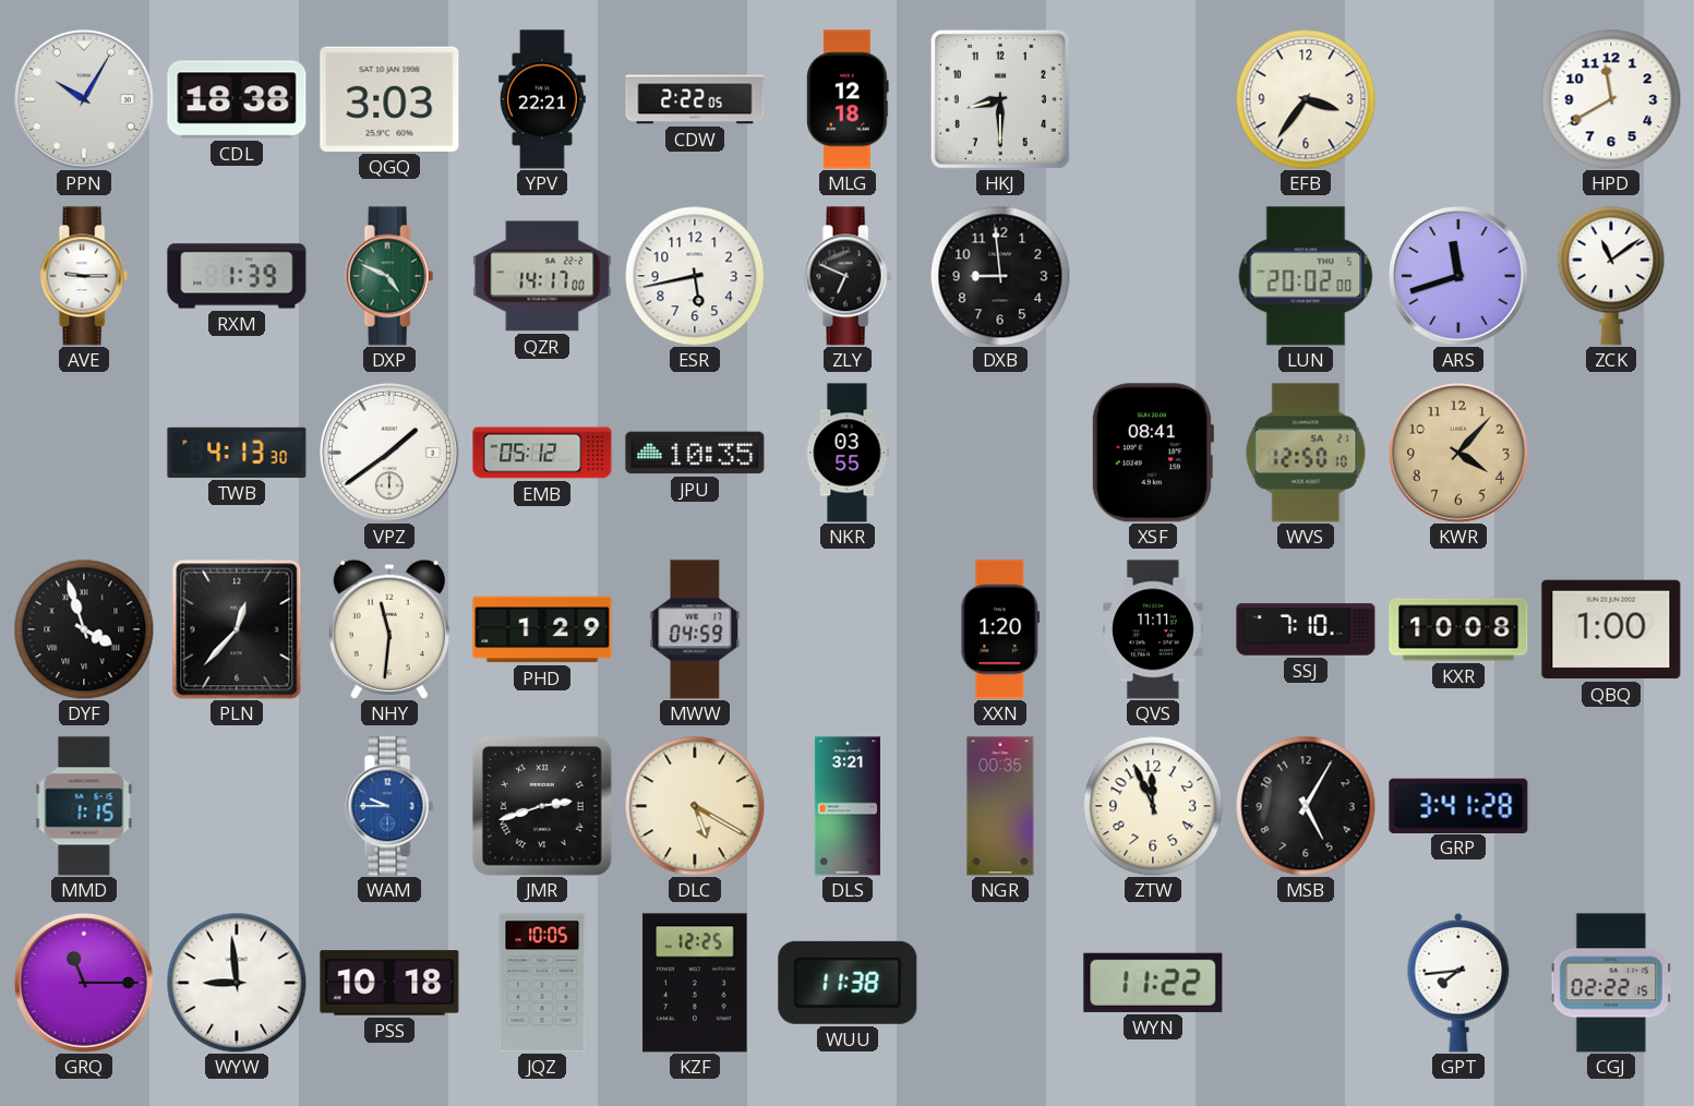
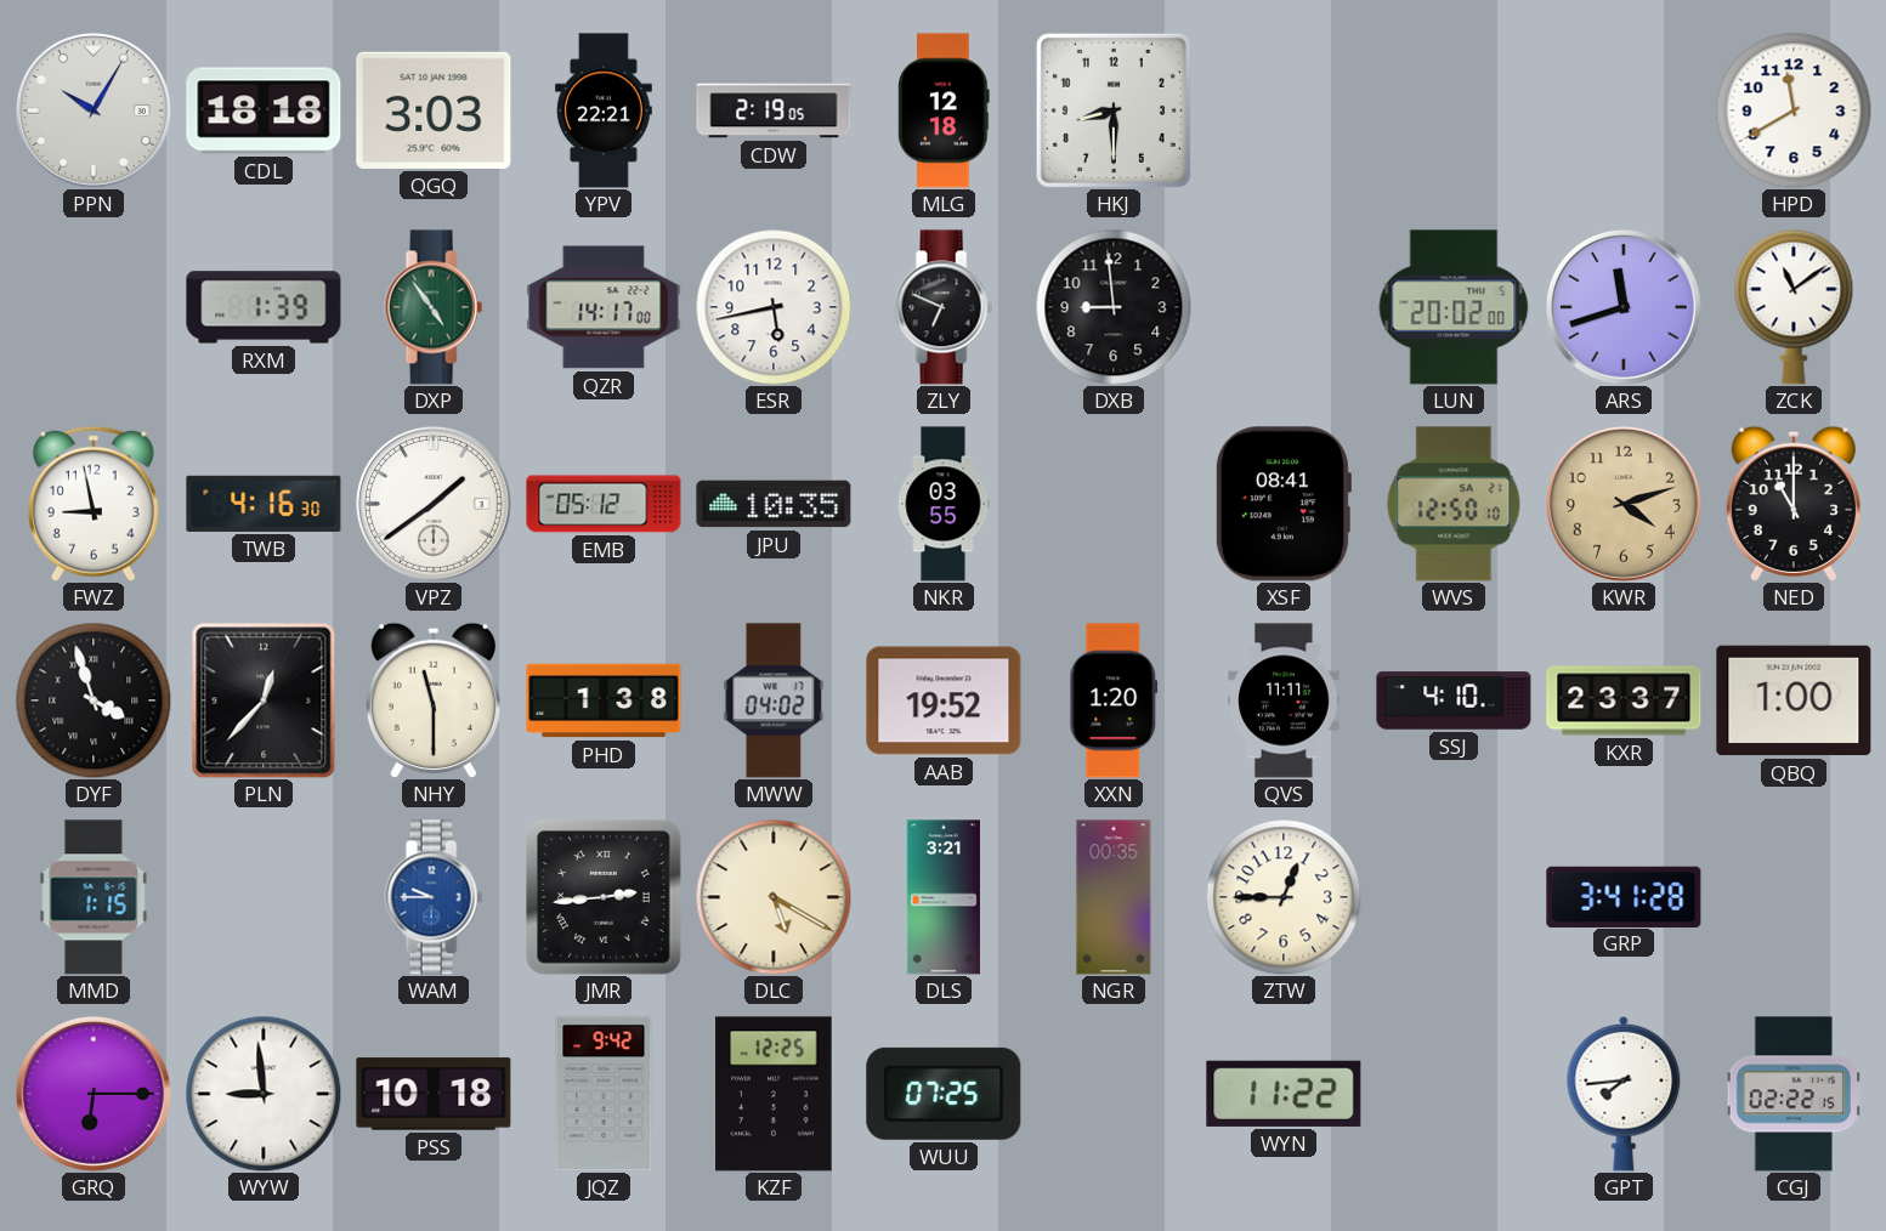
CDL: 18:38 -> 18:18
CDW: 2:22 -> 2:19
EFB: 3:36 -> none
AVE: 9:15 -> none
DXP: 4:49 -> 4:54
FWZ: none -> 8:58
TWB: 4:13 -> 4:16
KWR: 4:07 -> 4:12
NED: none -> 11:00
NHY: 11:31 -> 11:30
PHD: 1:29 -> 1:38
MWW: 04:59 -> 04:02
AAB: none -> 19:52
SSJ: 7:10 -> 4:10
KXR: 10:08 -> 23:37
JMR: 2:42 -> 2:44
ZTW: 11:56 -> 12:45
MSB: 5:05 -> none
GRQ: 11:15 -> 6:15
JQZ: 10:05 -> 9:42
WUU: 11:38 -> 07:25
